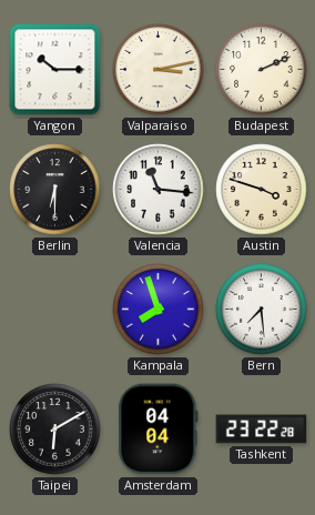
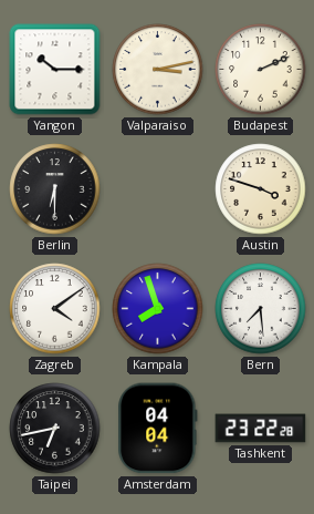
Valencia: 11:16 -> none
Zagreb: none -> 4:09
Taipei: 6:10 -> 6:43
